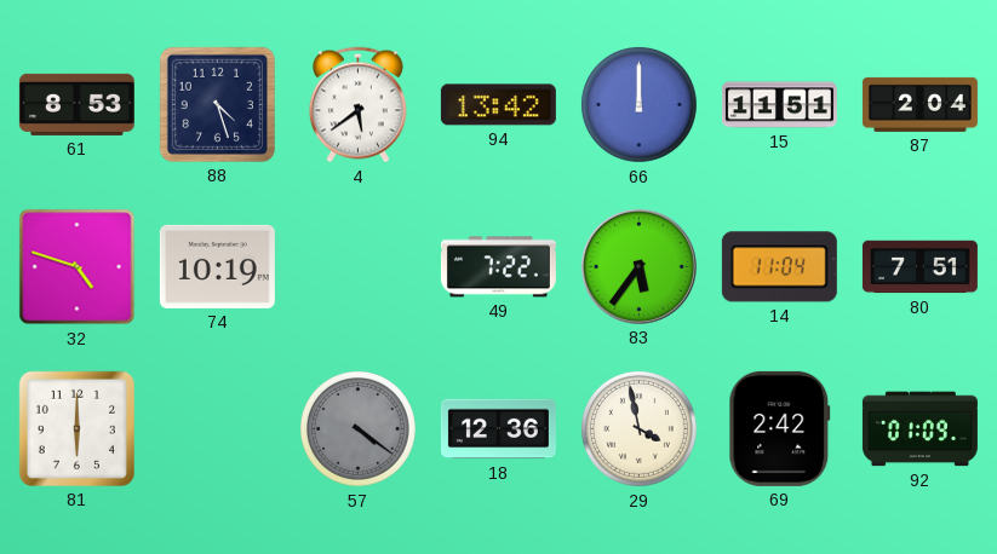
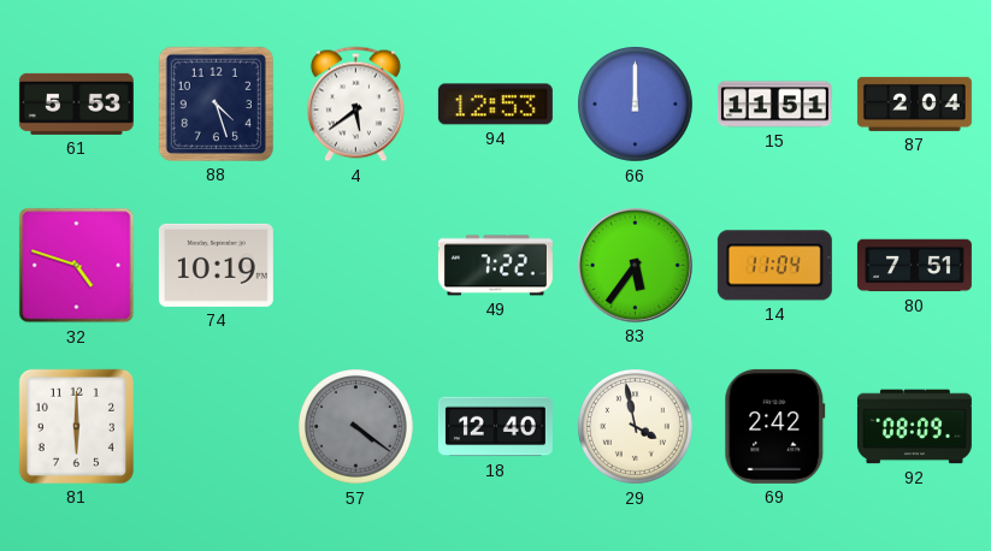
61: 8:53 -> 5:53
94: 13:42 -> 12:53
18: 12:36 -> 12:40
92: 01:09 -> 08:09
